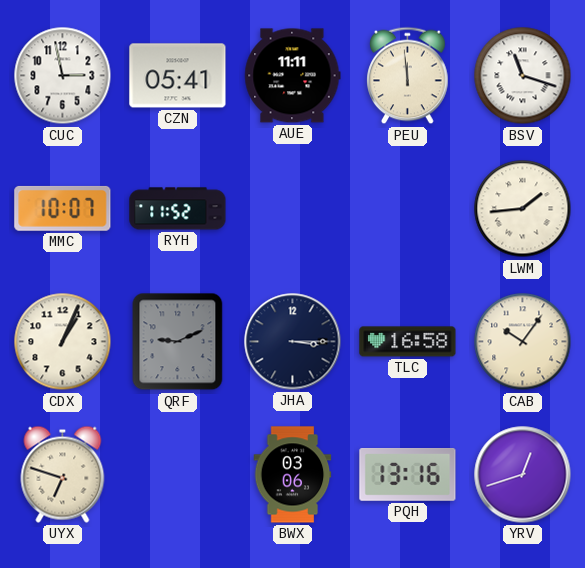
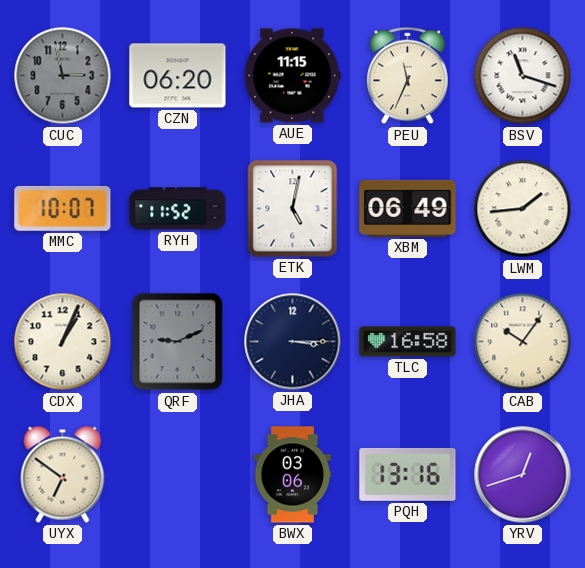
CUC dial: white -> grey
CZN: 05:41 -> 06:20
AUE: 11:11 -> 11:15
PEU: 11:59 -> 11:34
ETK: none -> 5:02
XBM: none -> 06:49
UYX: 6:48 -> 6:51
